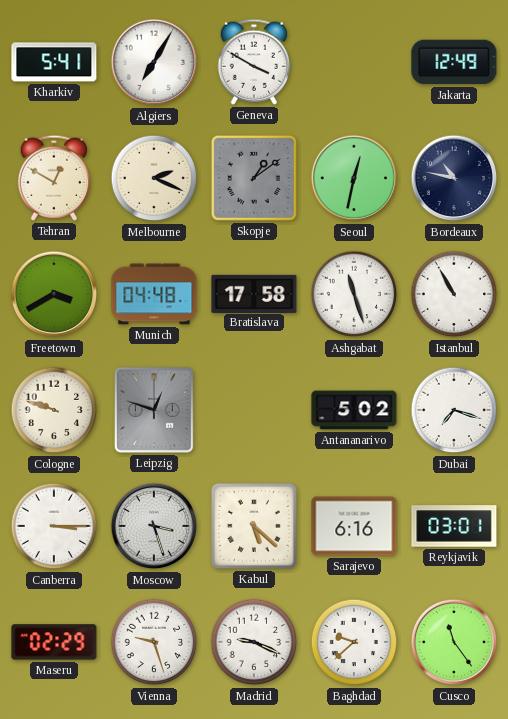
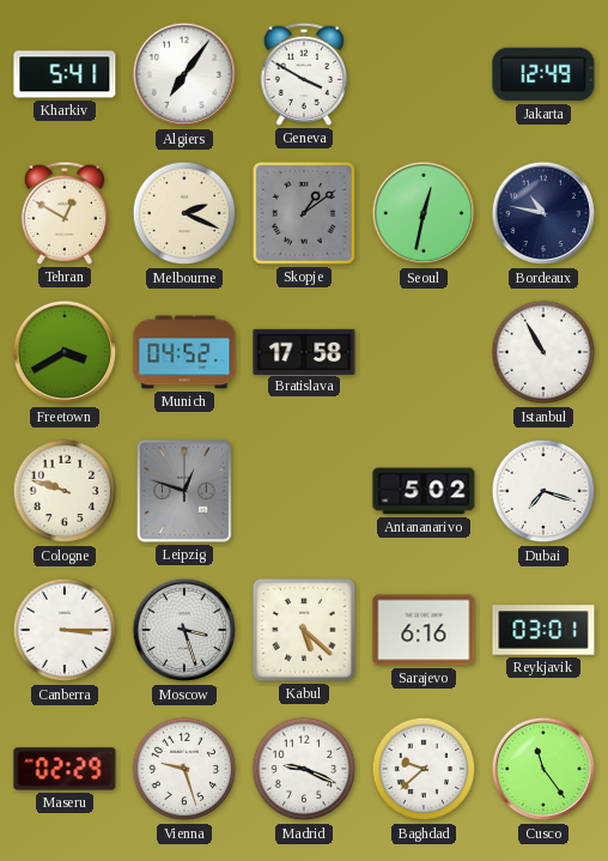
Algiers: 7:05 -> 7:06
Munich: 04:48 -> 04:52
Ashgabat: 11:27 -> none
